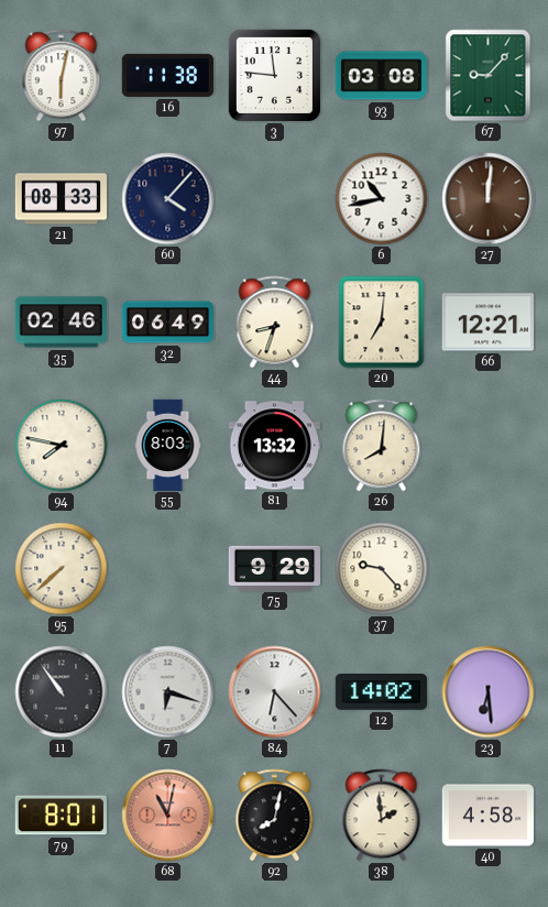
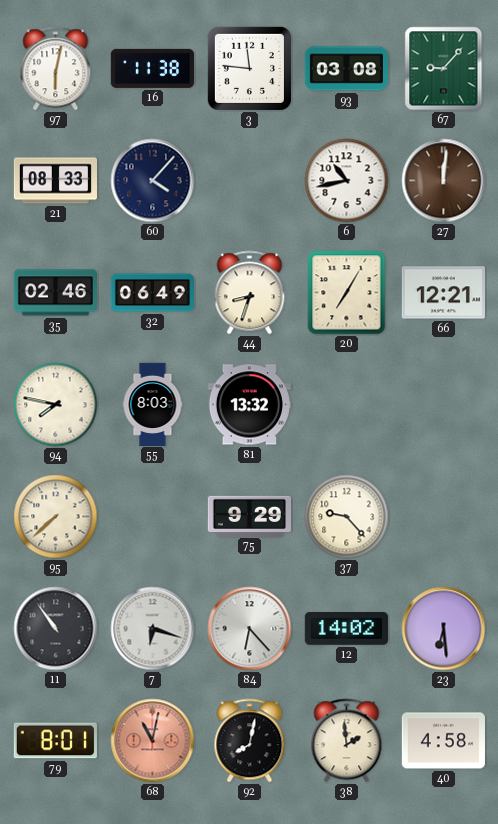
20: 7:01 -> 7:05
26: 8:01 -> none
